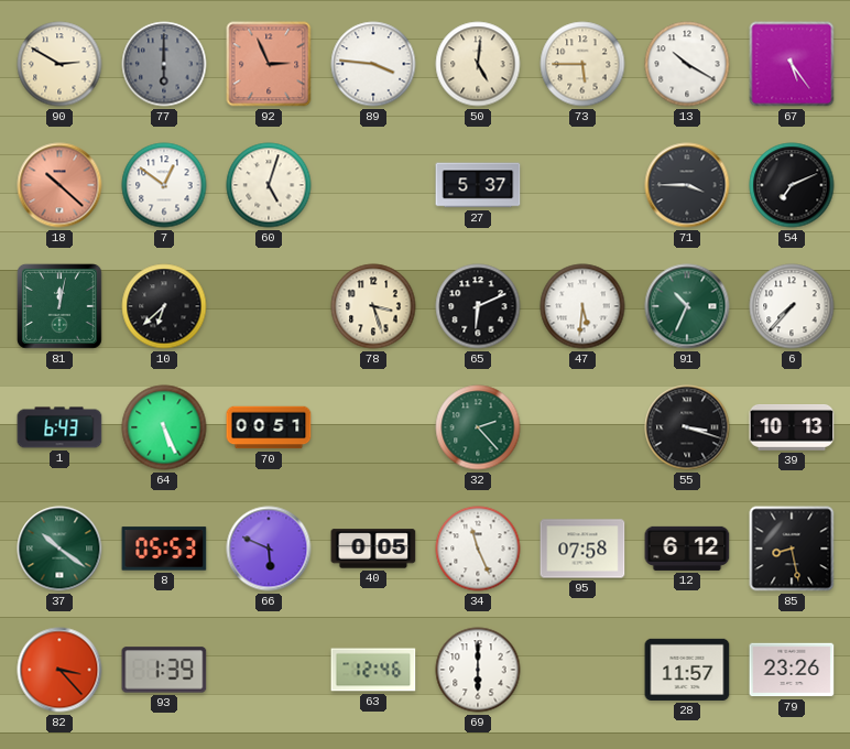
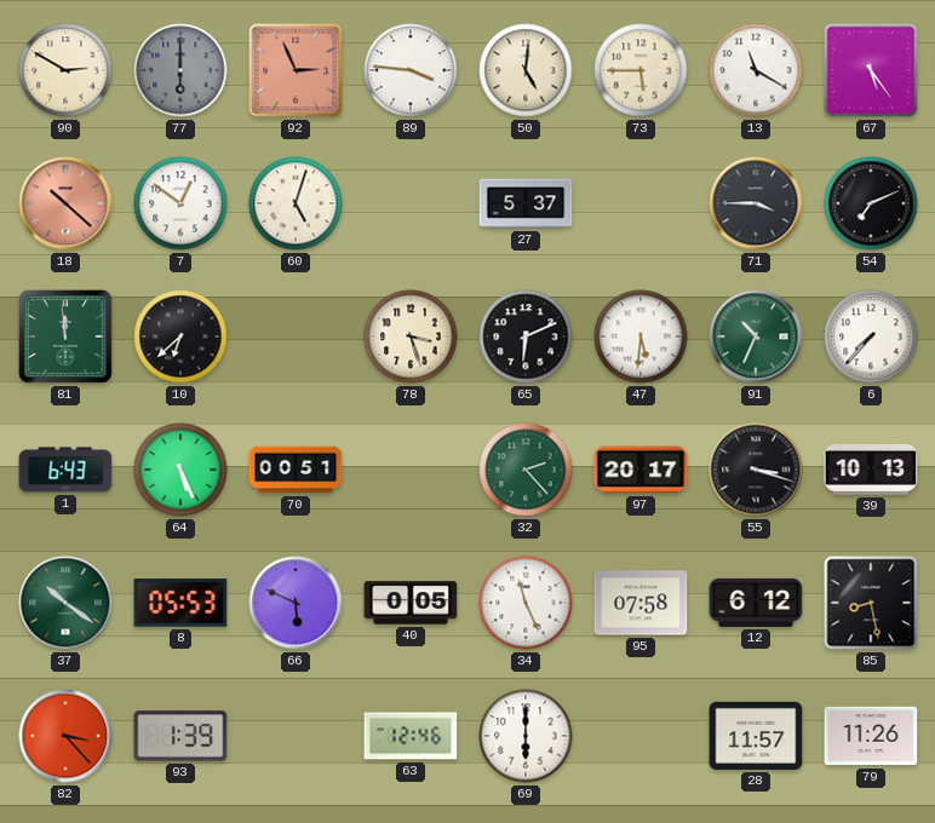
13: 10:20 -> 11:20
81: 12:02 -> 11:59
97: none -> 20:17
79: 23:26 -> 11:26
